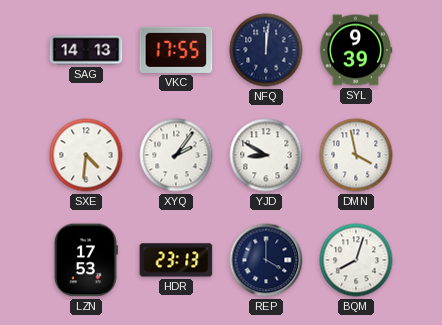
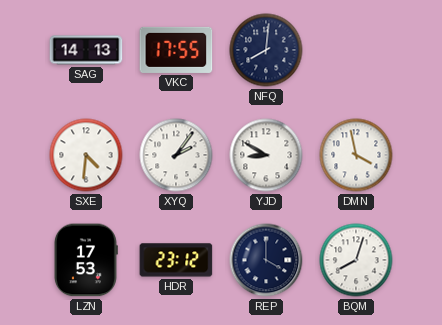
NFQ: 12:01 -> 8:01
SYL: 9:39 -> none
HDR: 23:13 -> 23:12
